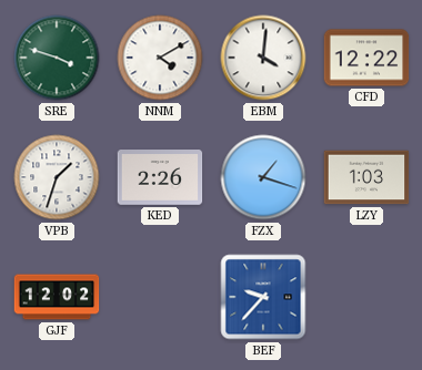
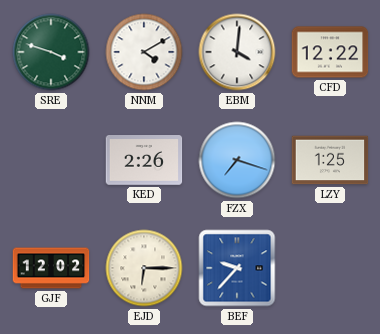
VPB: 1:33 -> none
FZX: 1:18 -> 7:18
LZY: 1:03 -> 1:25
EJD: none -> 6:15
